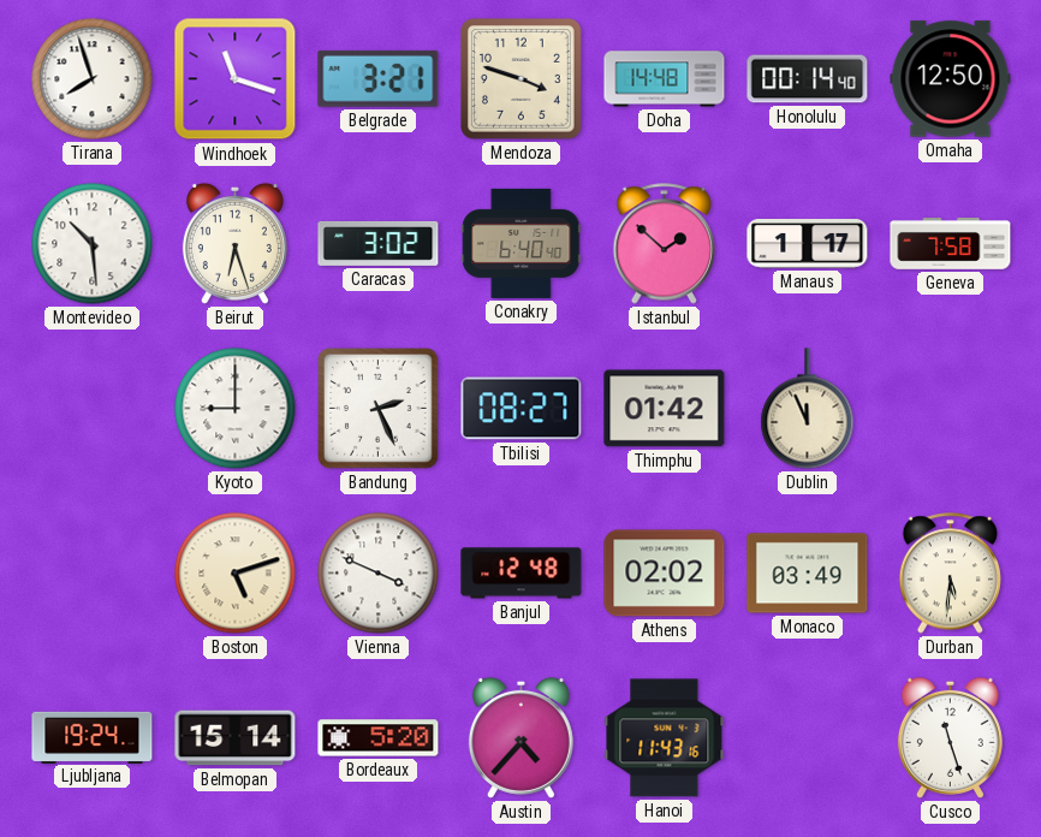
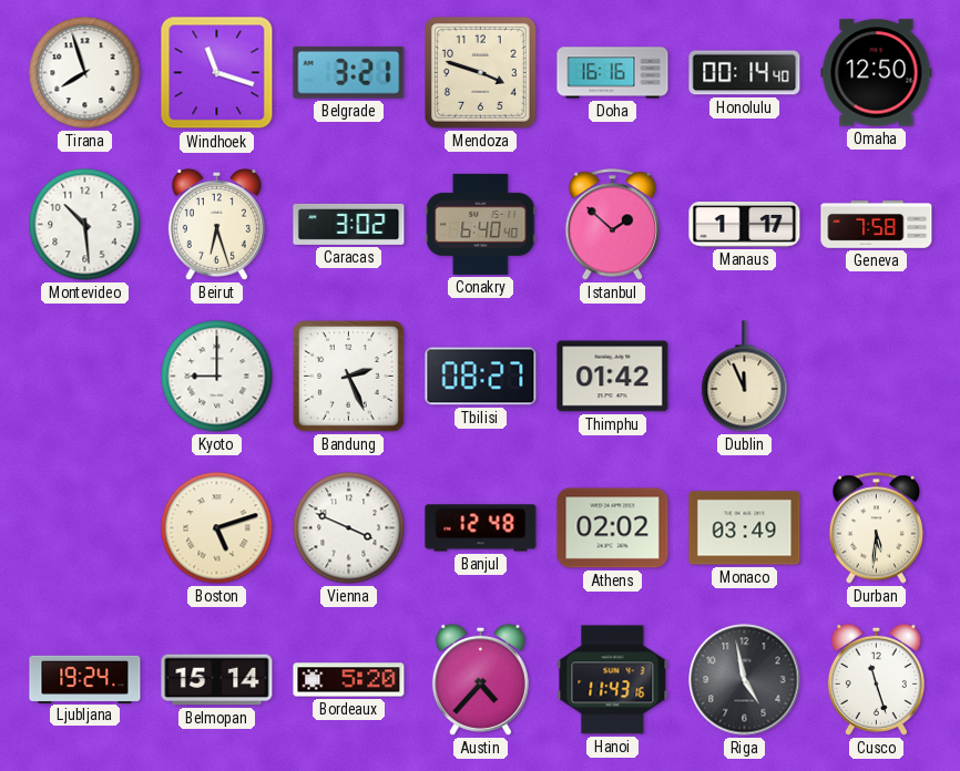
Doha: 14:48 -> 16:16
Riga: none -> 4:58
